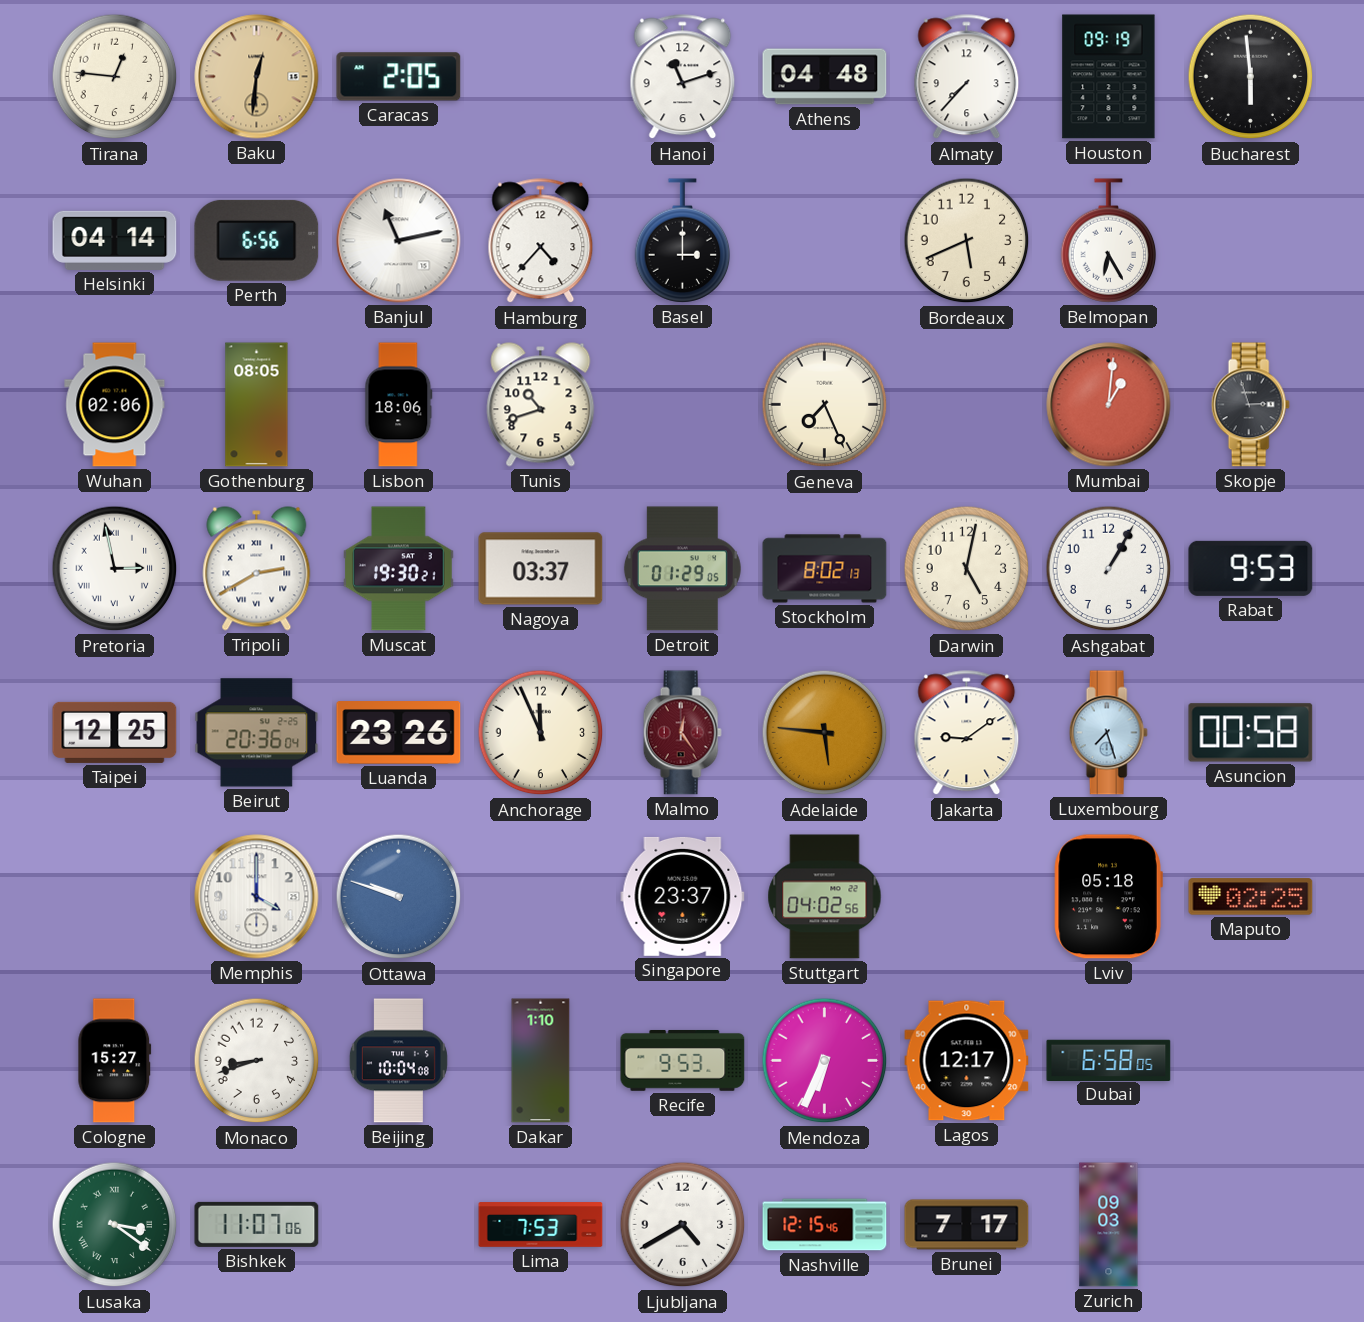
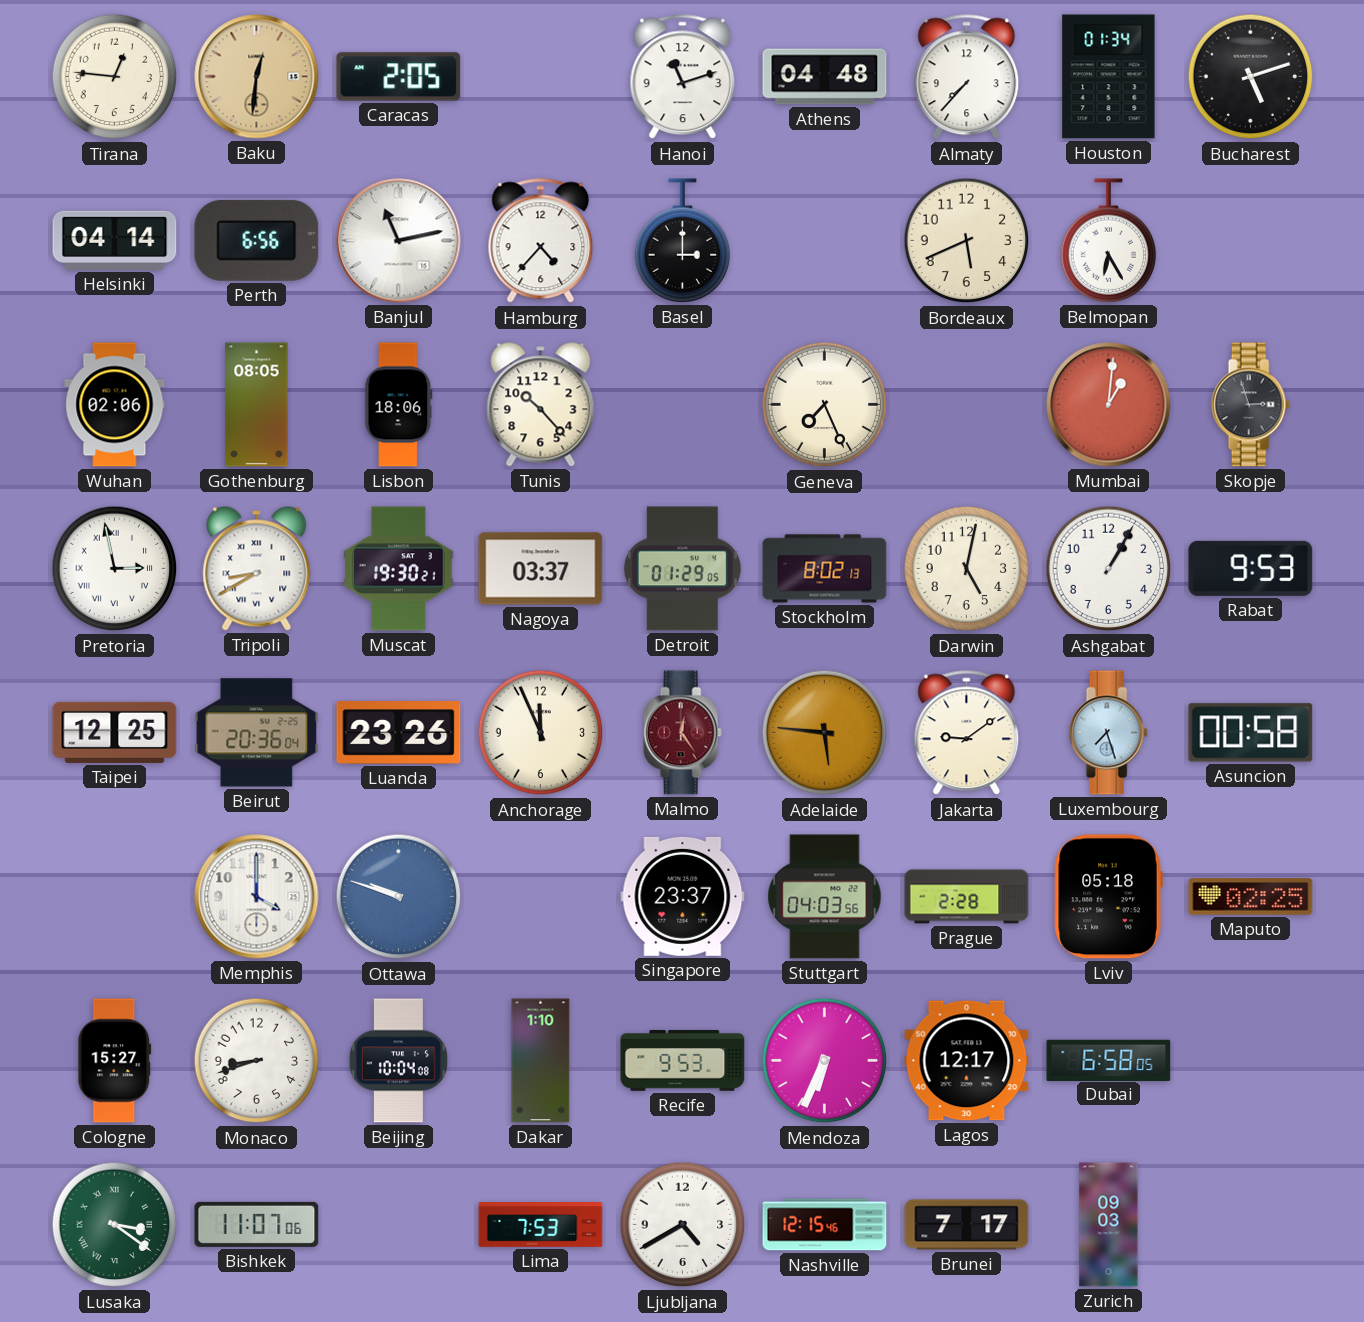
Houston: 09:19 -> 01:34
Bucharest: 5:59 -> 5:12
Tunis: 10:42 -> 10:23
Tripoli: 2:40 -> 8:40
Stuttgart: 04:02 -> 04:03
Prague: none -> 2:28
